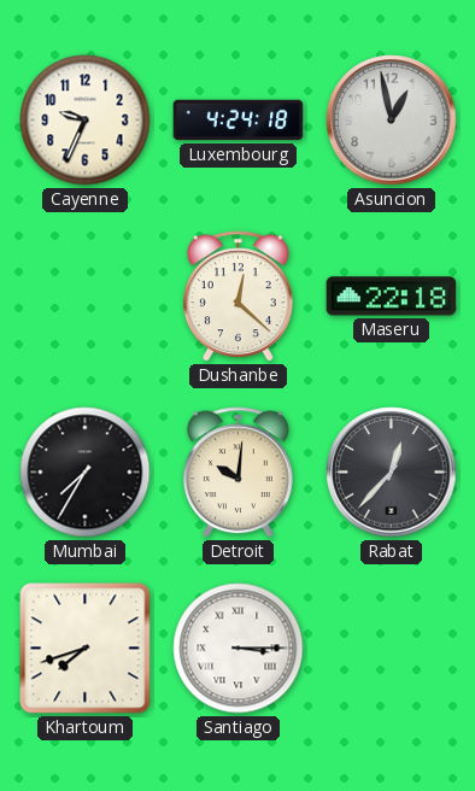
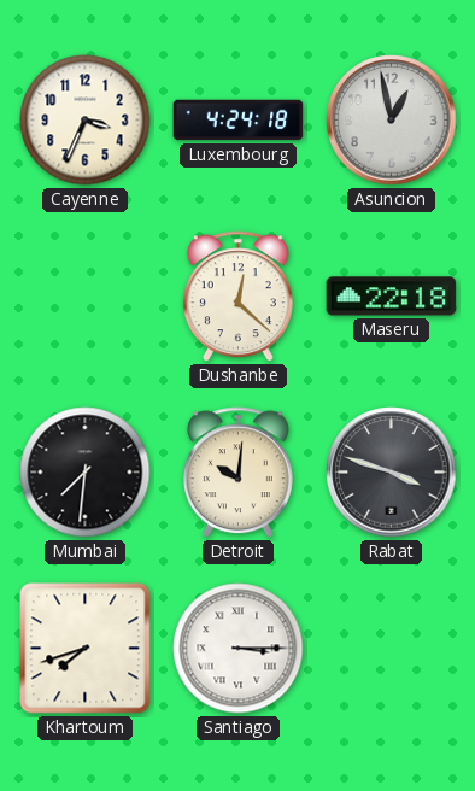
Cayenne: 9:34 -> 3:34
Mumbai: 7:35 -> 7:31
Rabat: 12:37 -> 3:48
